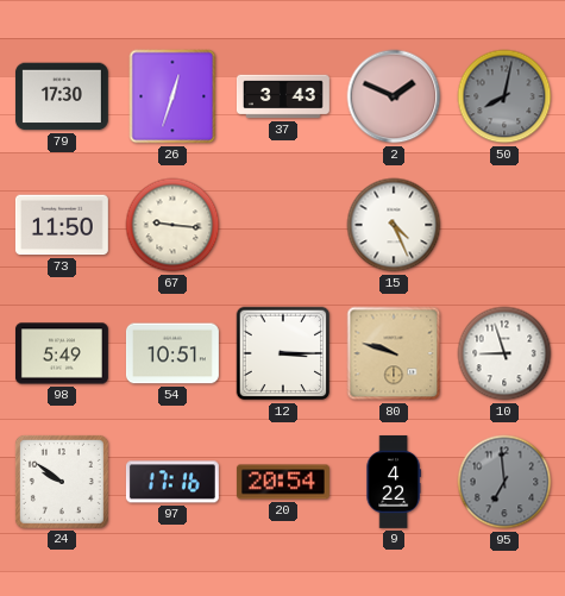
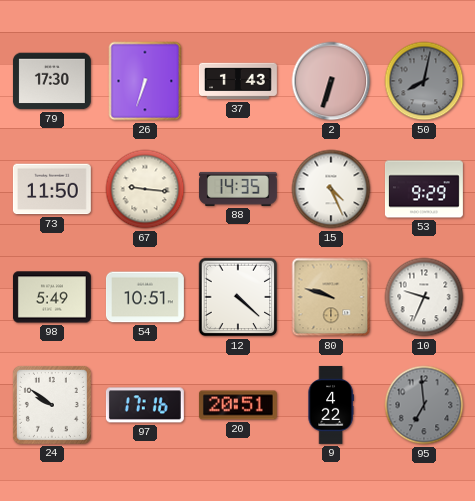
26: 12:33 -> 6:33
37: 3:43 -> 1:43
2: 1:49 -> 6:33
88: none -> 14:35
53: none -> 9:29
12: 3:15 -> 4:22
10: 8:57 -> 9:34
20: 20:54 -> 20:51
